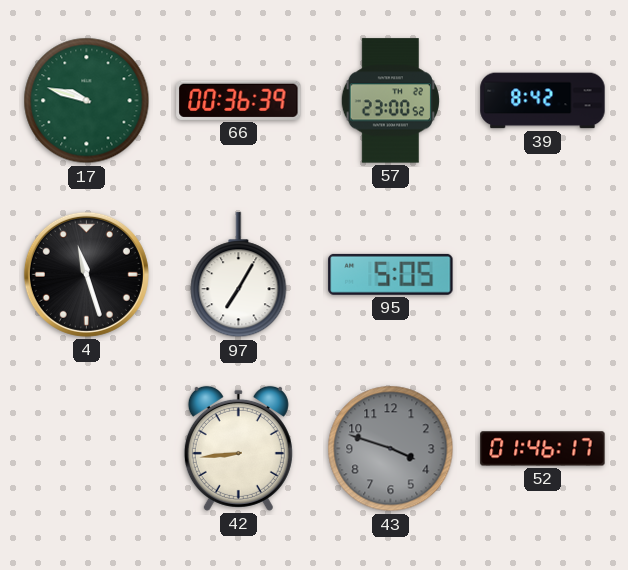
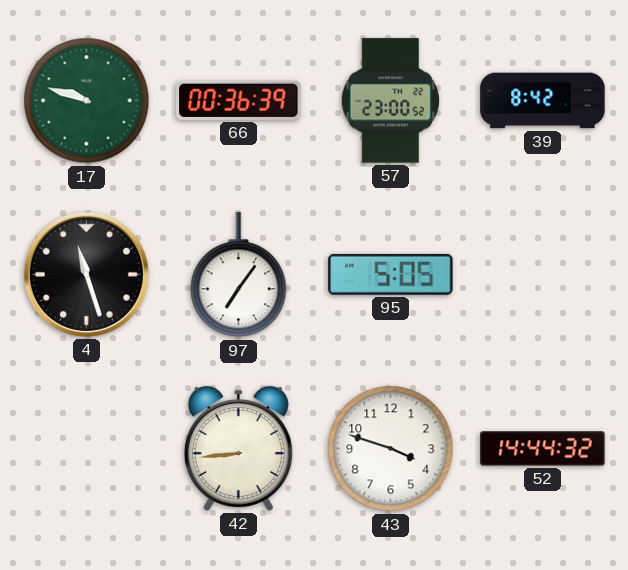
97: 7:05 -> 7:06
43 dial: grey -> white
52: 01:46 -> 14:44
